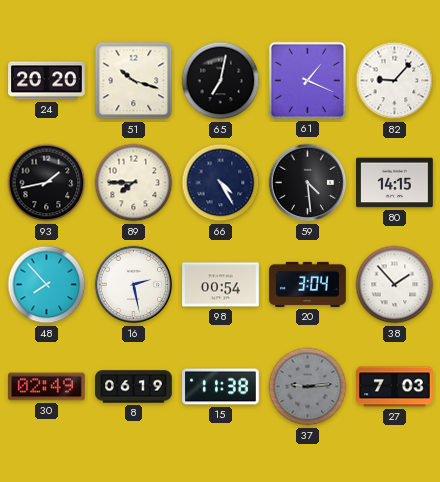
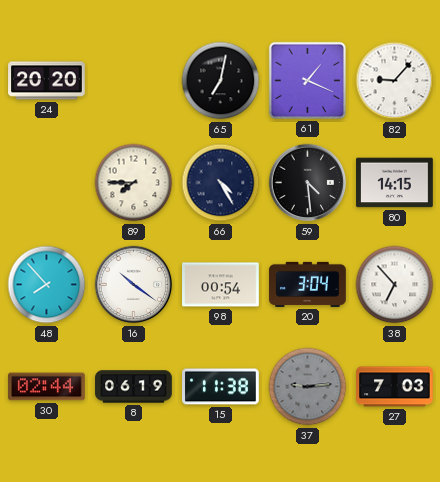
51: 10:18 -> none
93: 1:43 -> none
16: 2:28 -> 10:21
38: 1:53 -> 6:53
30: 02:49 -> 02:44
